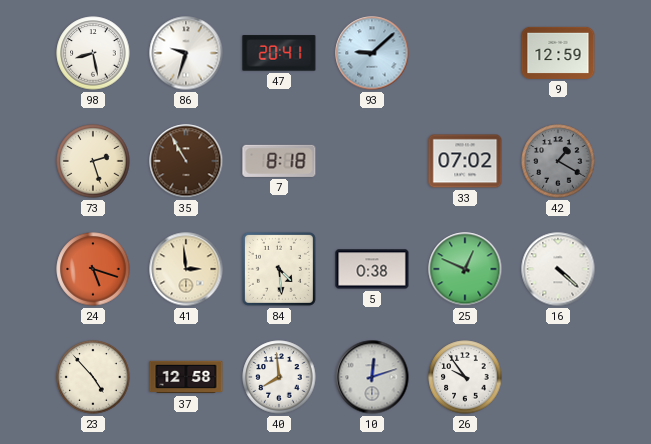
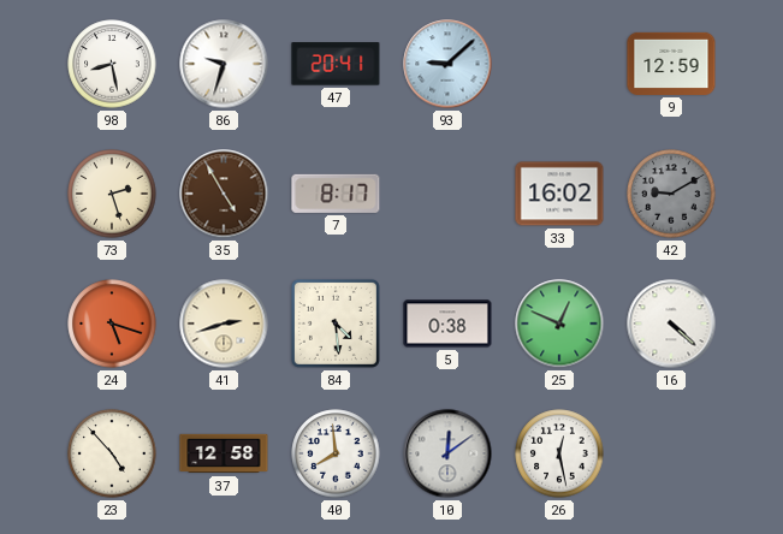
35: 10:55 -> 4:55
7: 8:18 -> 8:17
33: 07:02 -> 16:02
42: 1:20 -> 9:10
41: 2:59 -> 2:42
10: 12:12 -> 12:09
26: 9:54 -> 12:28
